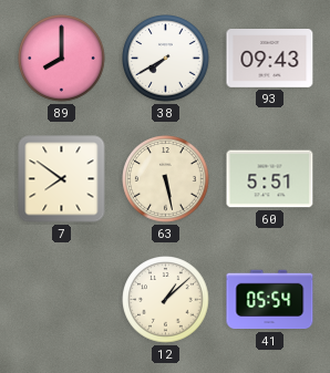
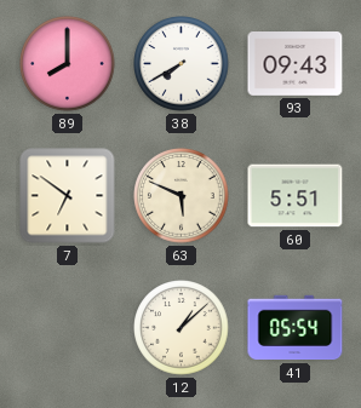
7: 7:51 -> 6:51
63: 5:28 -> 5:49
